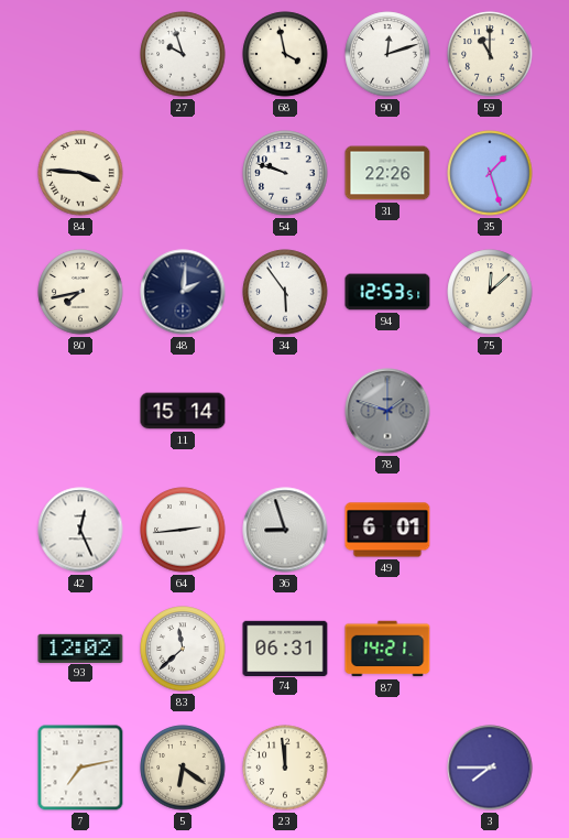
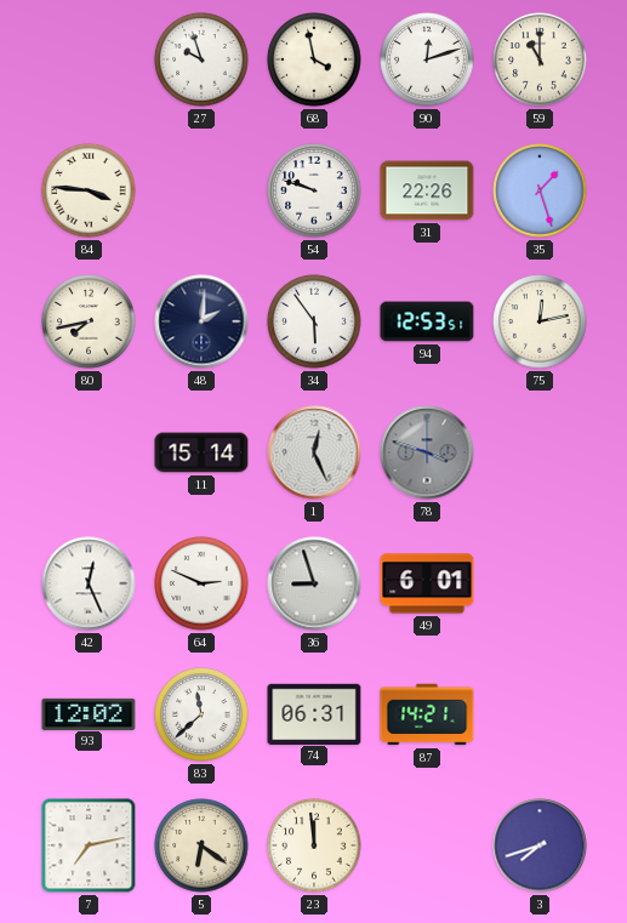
75: 12:08 -> 12:13
1: none -> 12:26
78: 1:48 -> 3:48
64: 2:44 -> 2:49
3: 7:45 -> 7:42
